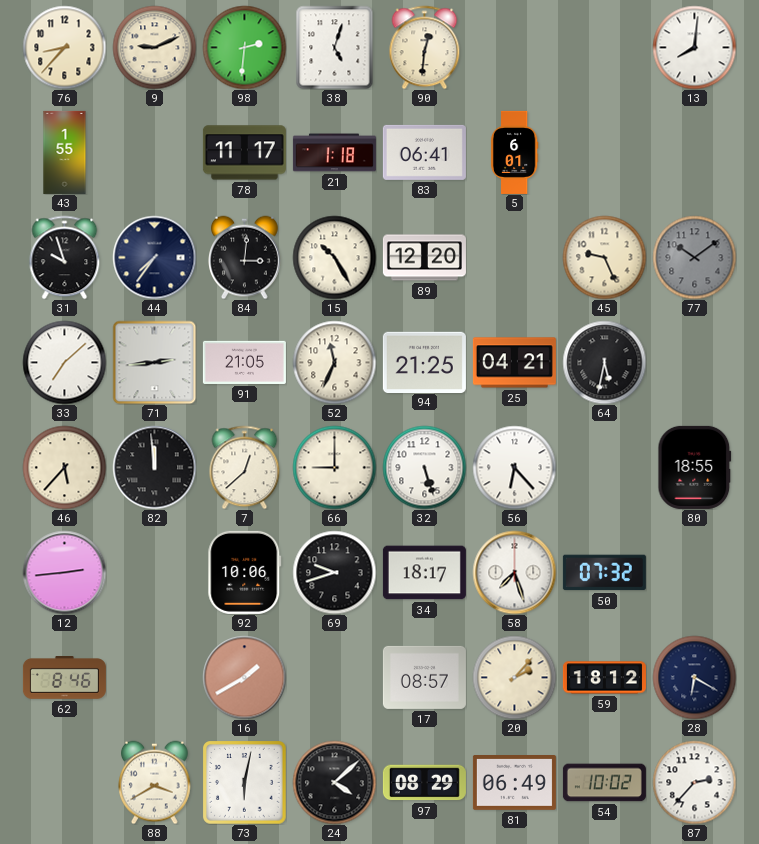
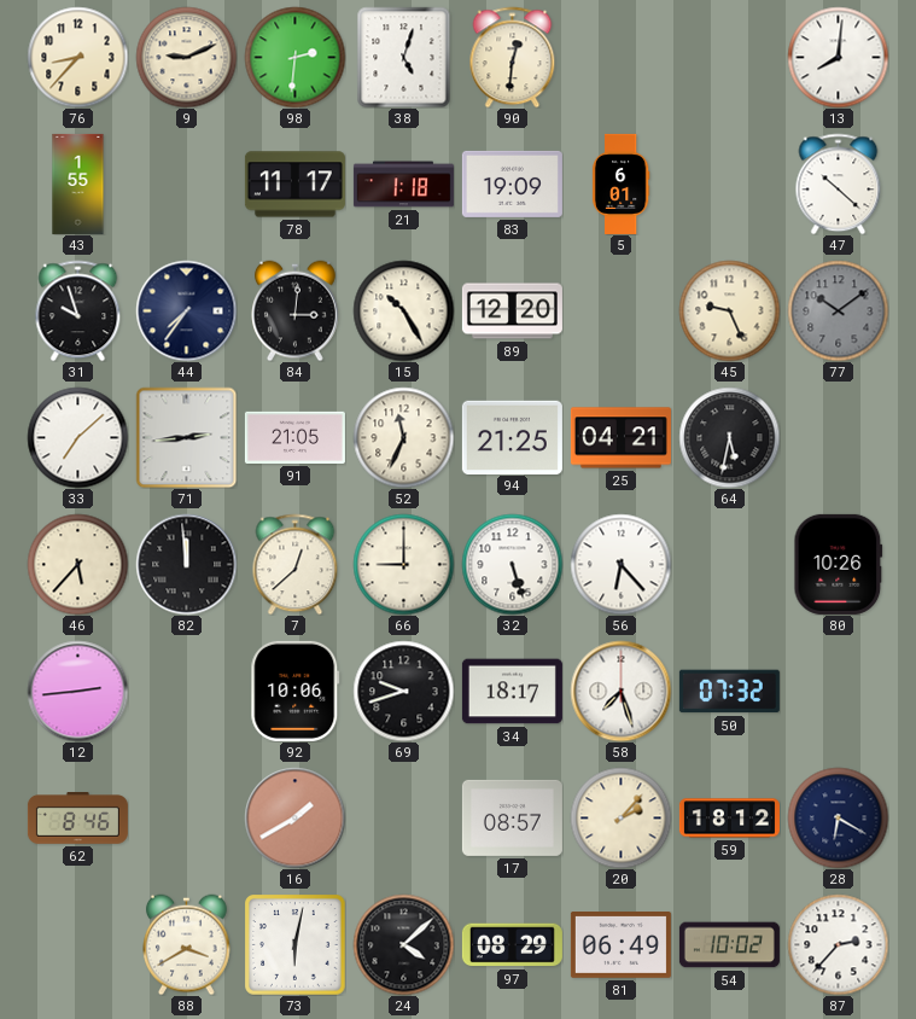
83: 06:41 -> 19:09
47: none -> 10:22
80: 18:55 -> 10:26
